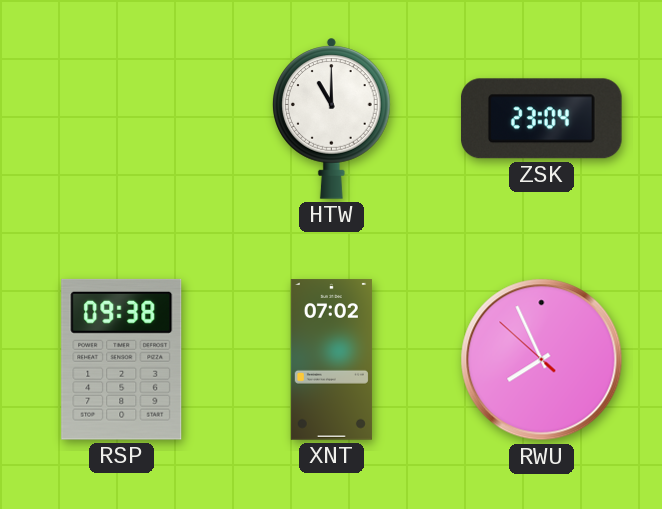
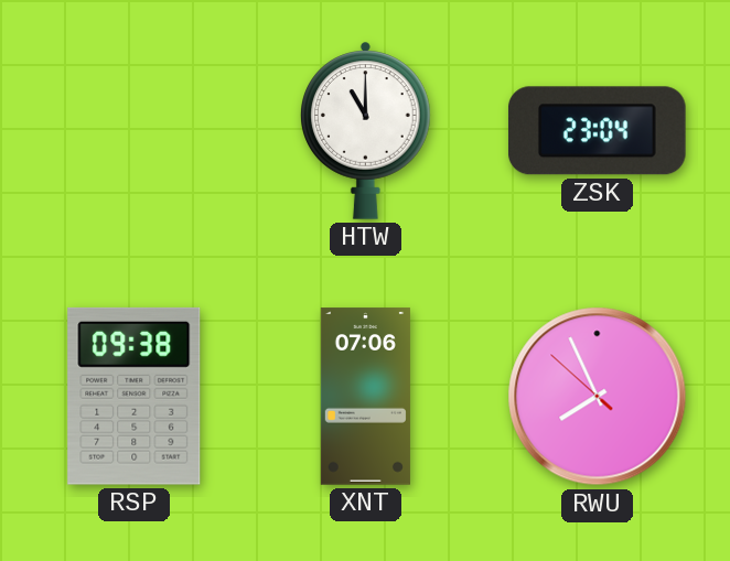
XNT: 07:02 -> 07:06
